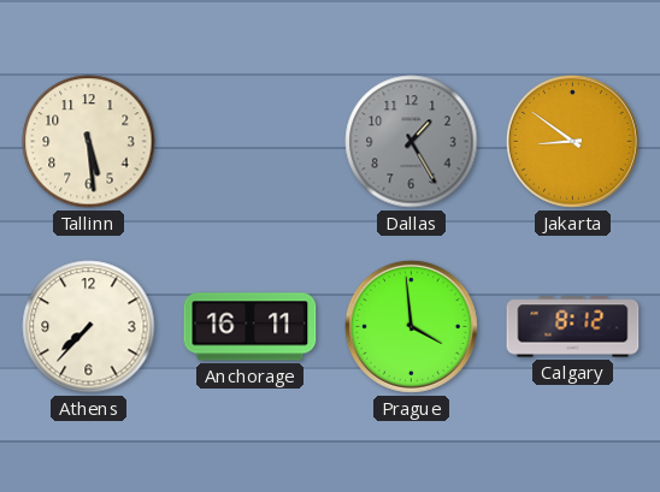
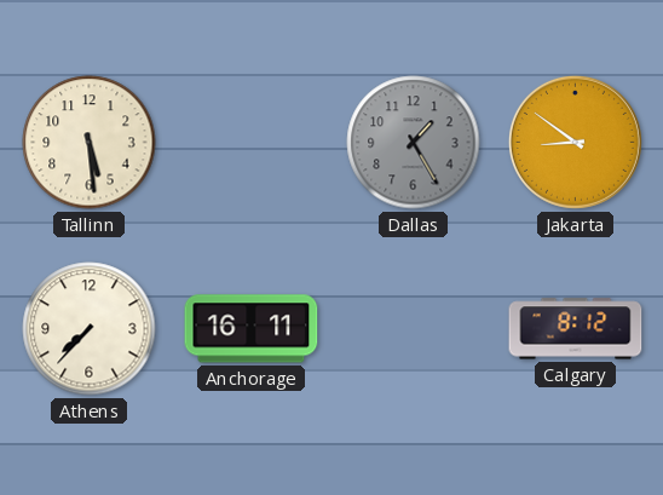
Prague: 3:59 -> none
